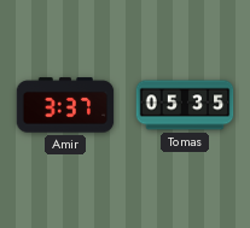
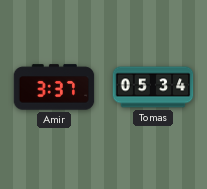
Tomas: 05:35 -> 05:34
